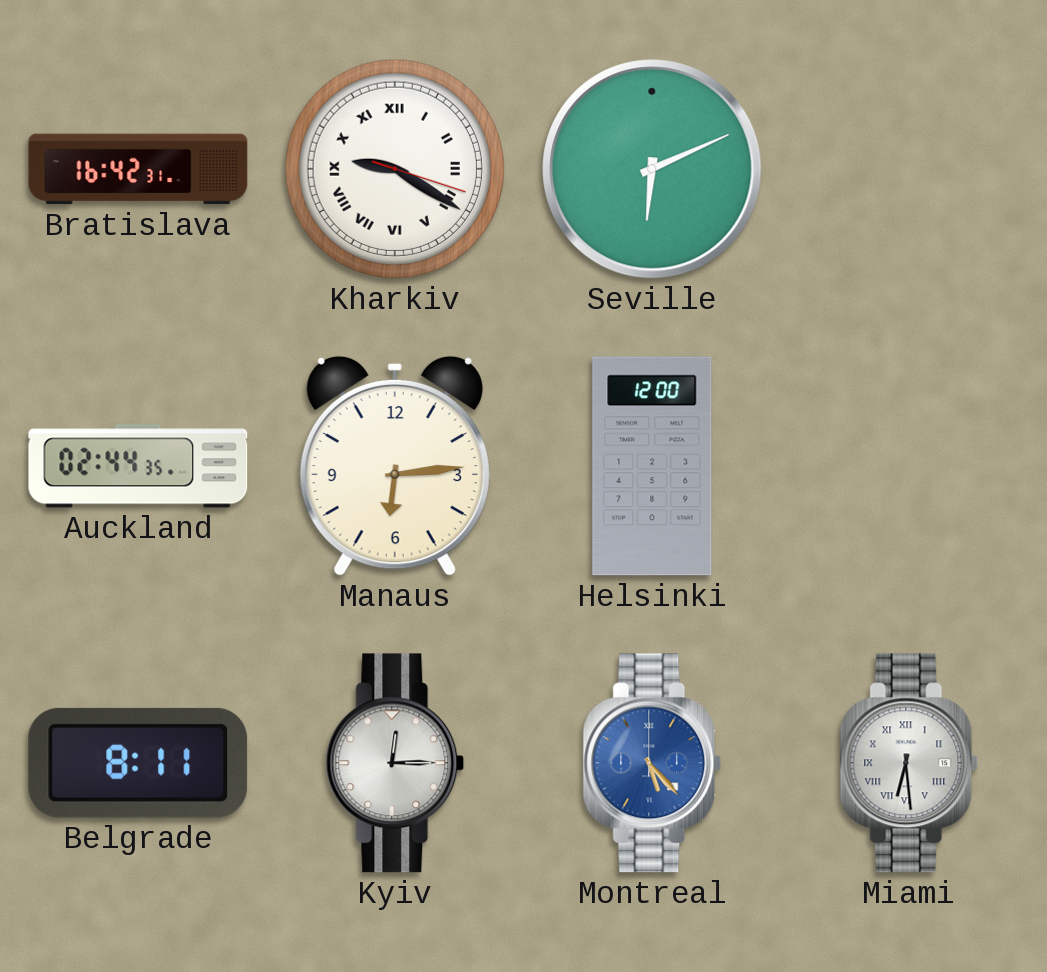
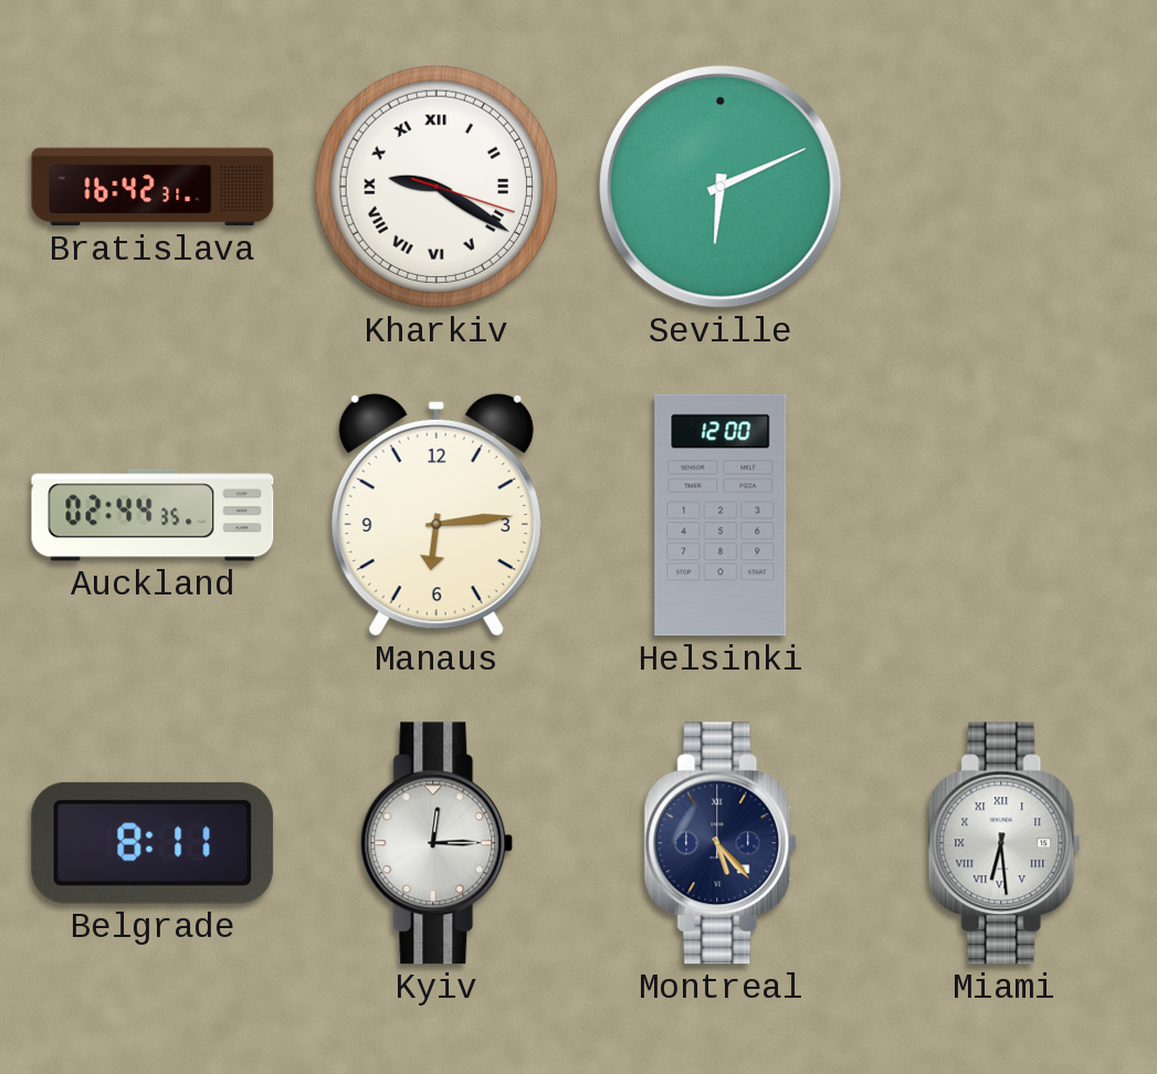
Montreal dial: blue -> navy
